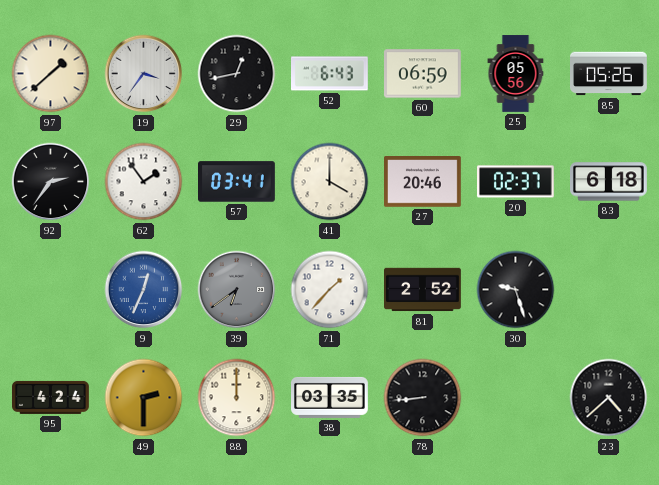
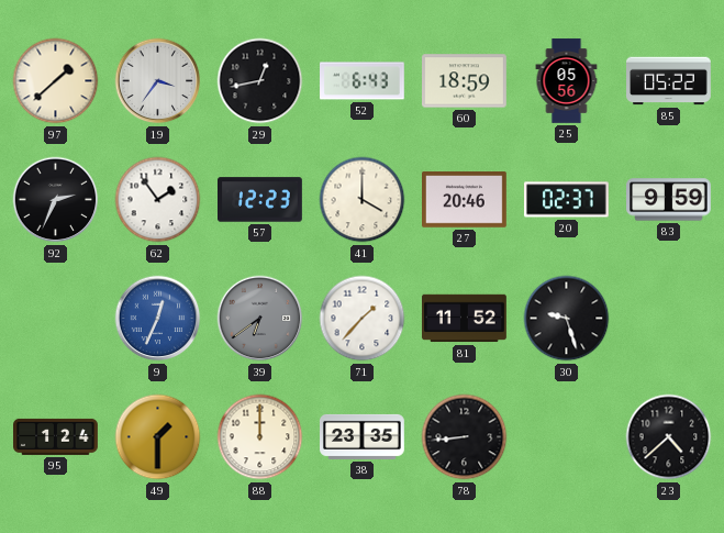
60: 06:59 -> 18:59
85: 05:26 -> 05:22
92: 2:36 -> 2:34
57: 03:41 -> 12:23
83: 6:18 -> 9:59
81: 2:52 -> 11:52
95: 4:24 -> 1:24
49: 2:30 -> 1:30
38: 03:35 -> 23:35
